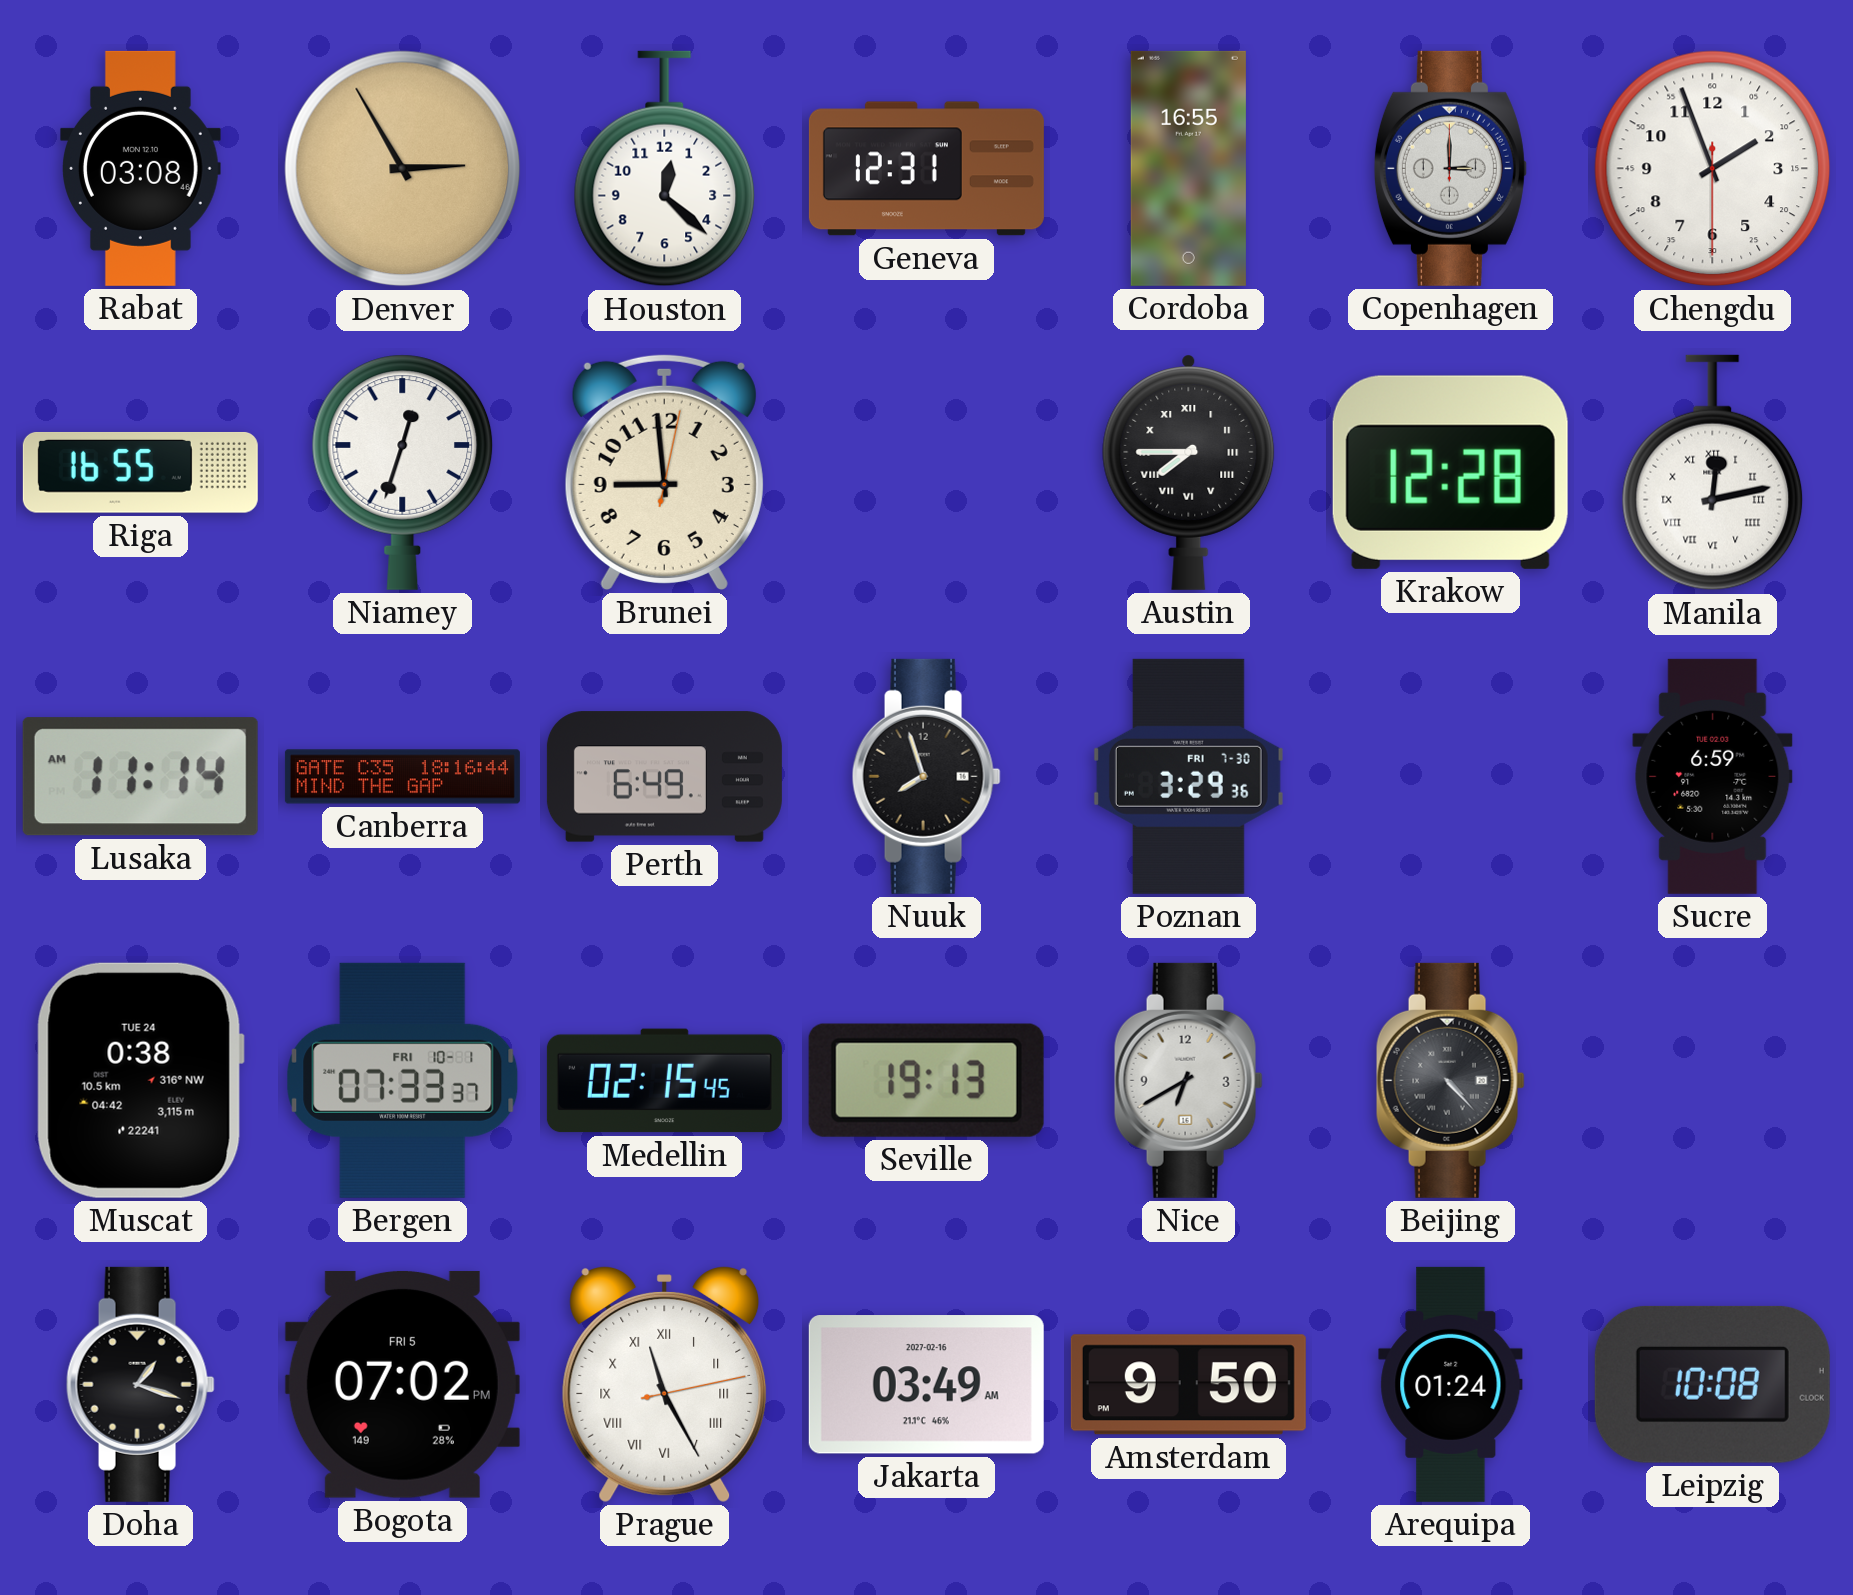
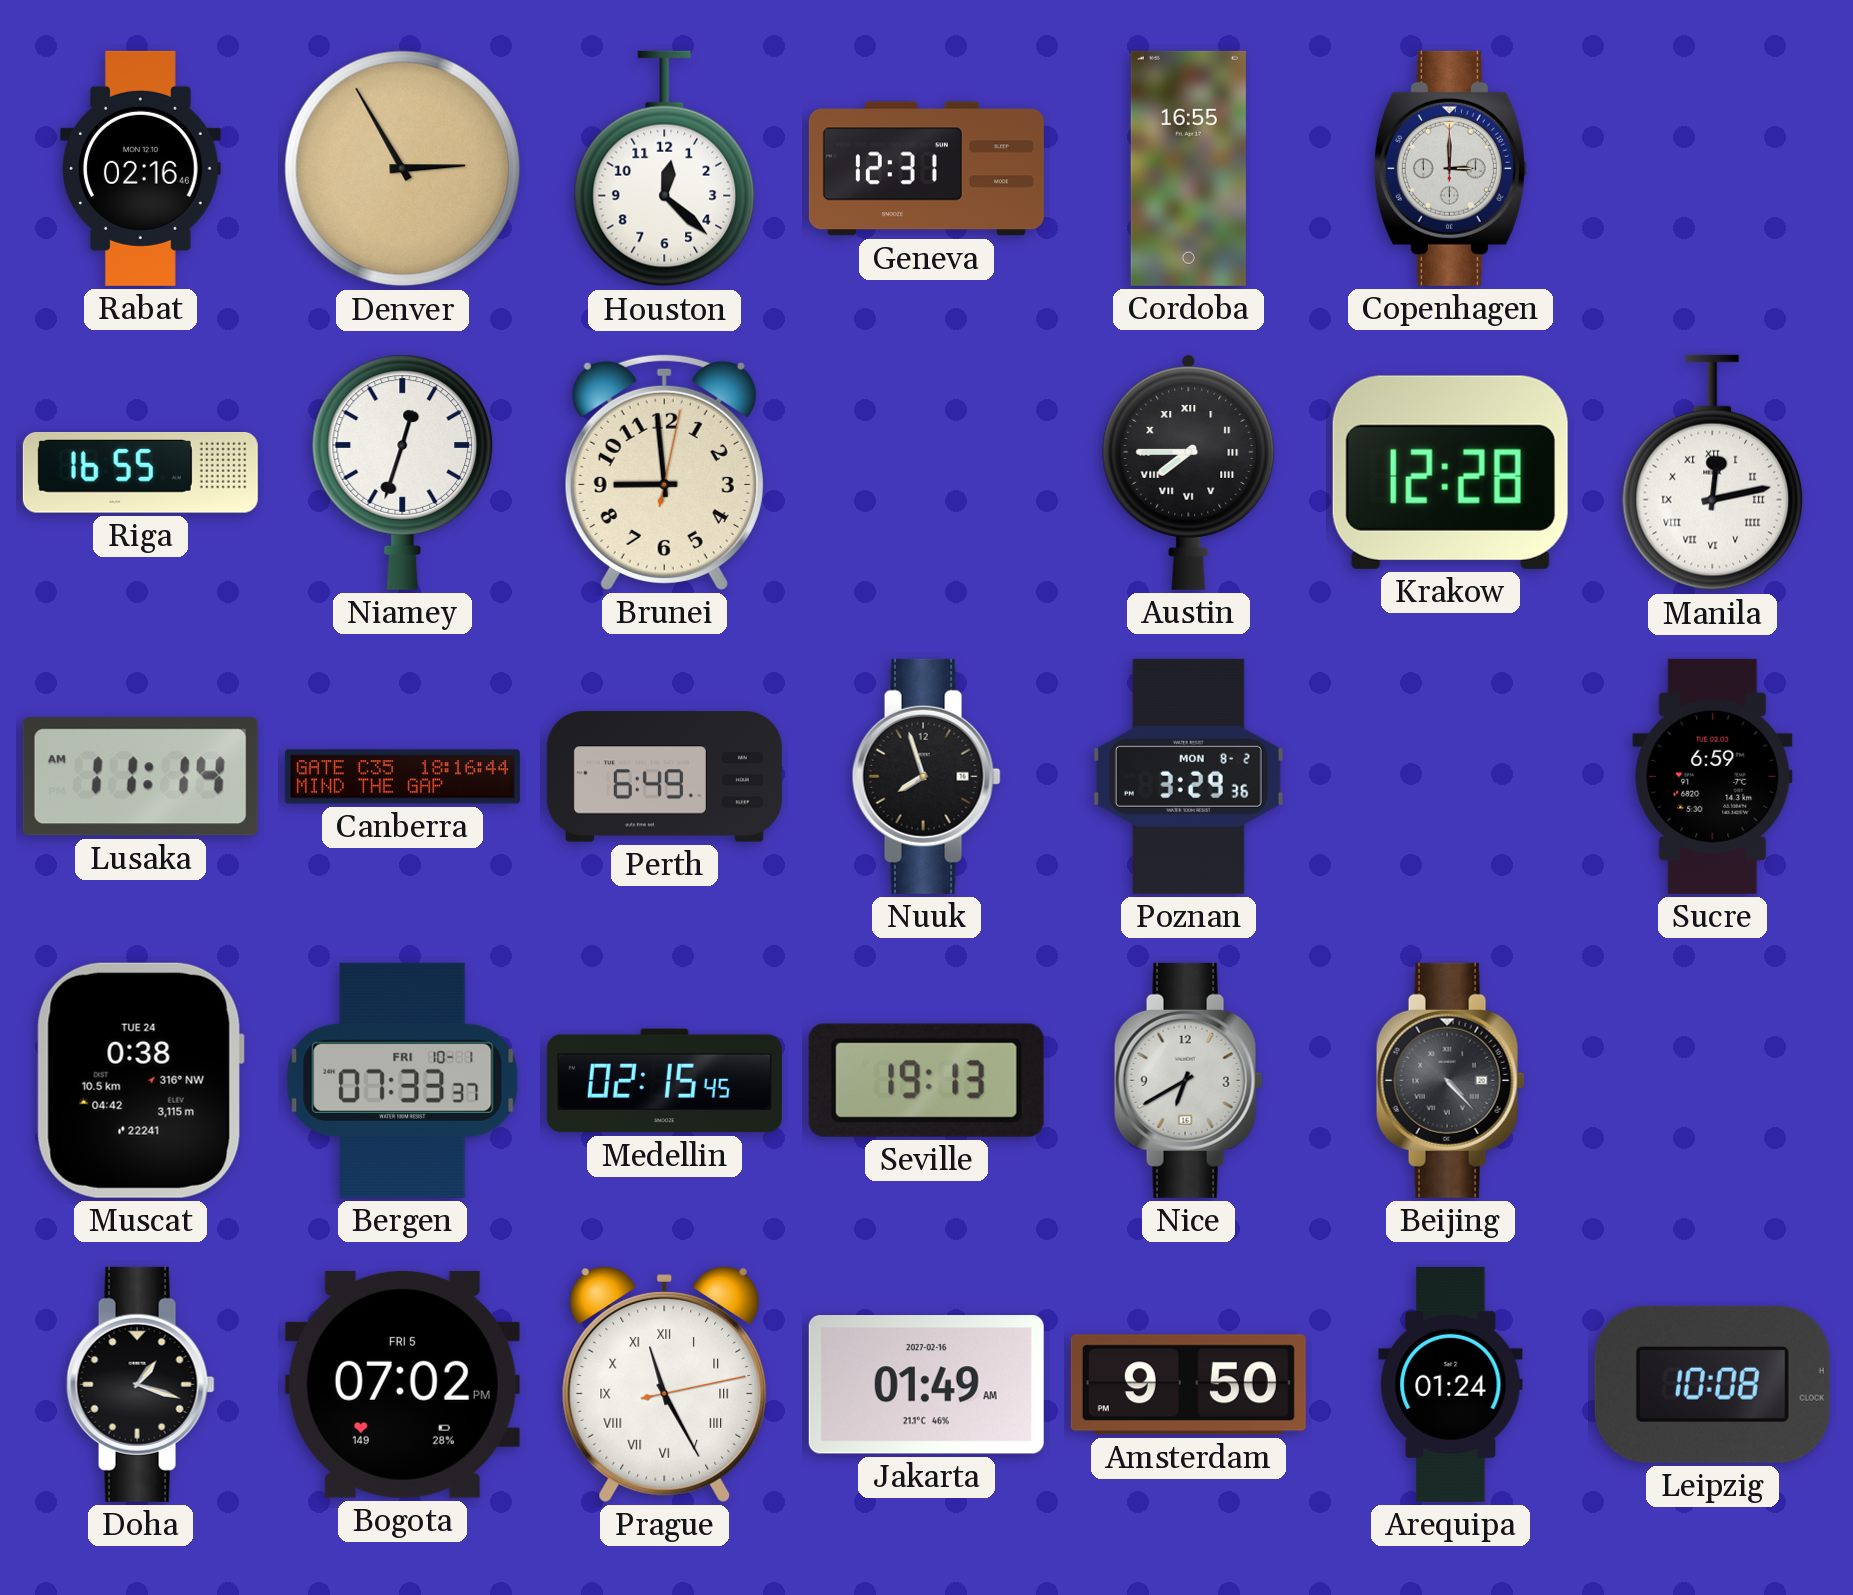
Rabat: 03:08 -> 02:16
Chengdu: 1:56 -> none
Poznan date: FRI 7-30 -> MON 8-2
Jakarta: 03:49 -> 01:49
